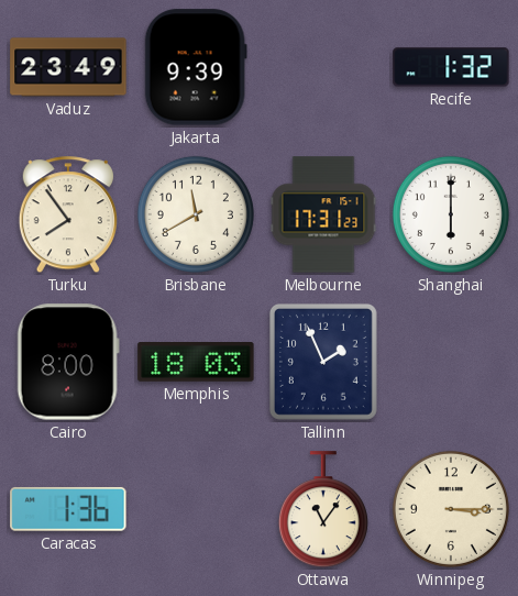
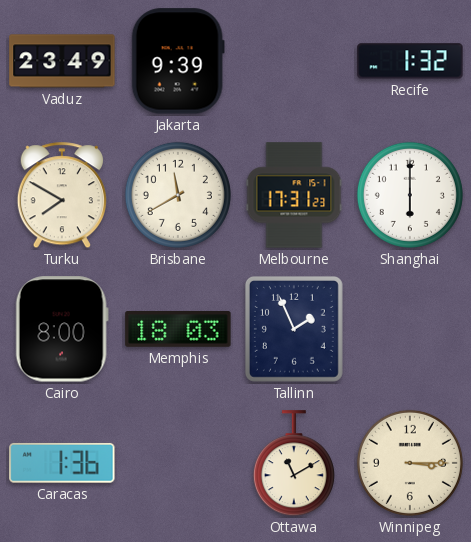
Turku: 7:54 -> 7:50
Ottawa: 11:06 -> 11:10
